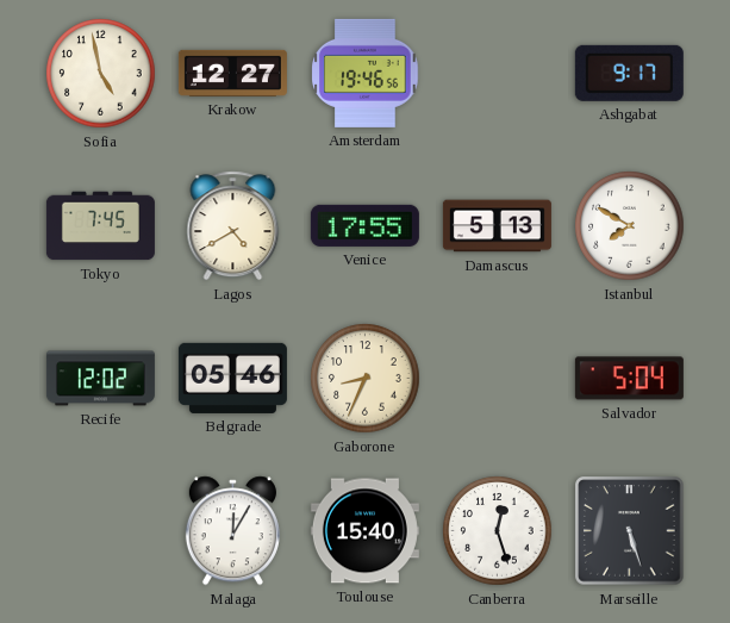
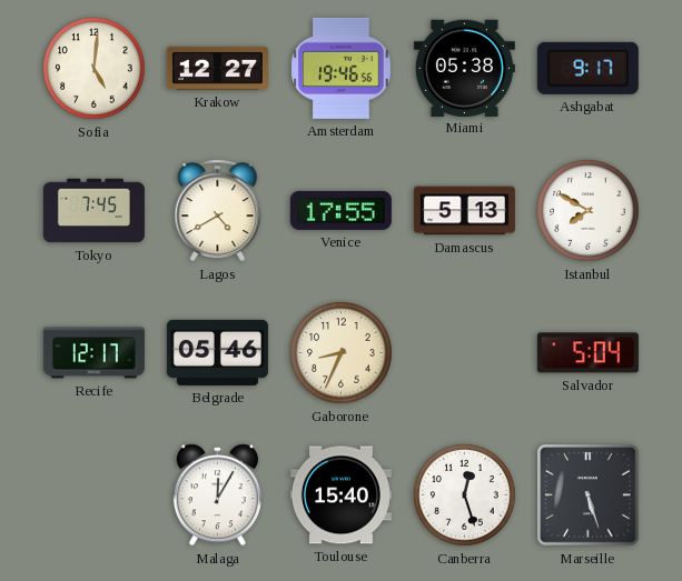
Sofia: 4:58 -> 5:01
Miami: none -> 05:38
Recife: 12:02 -> 12:17
